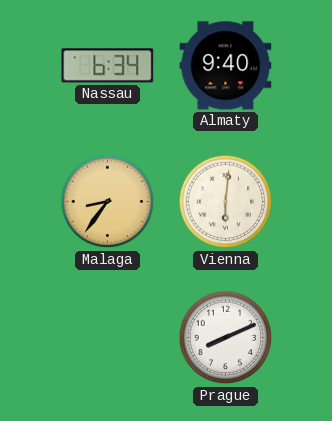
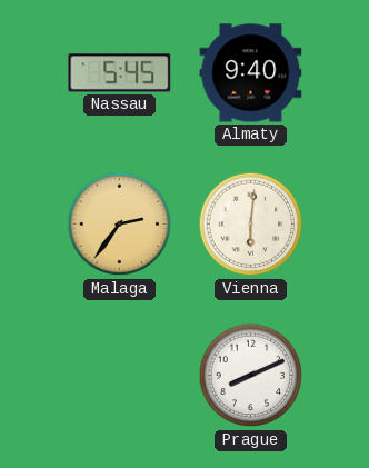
Nassau: 6:34 -> 5:45
Malaga: 8:36 -> 2:36
